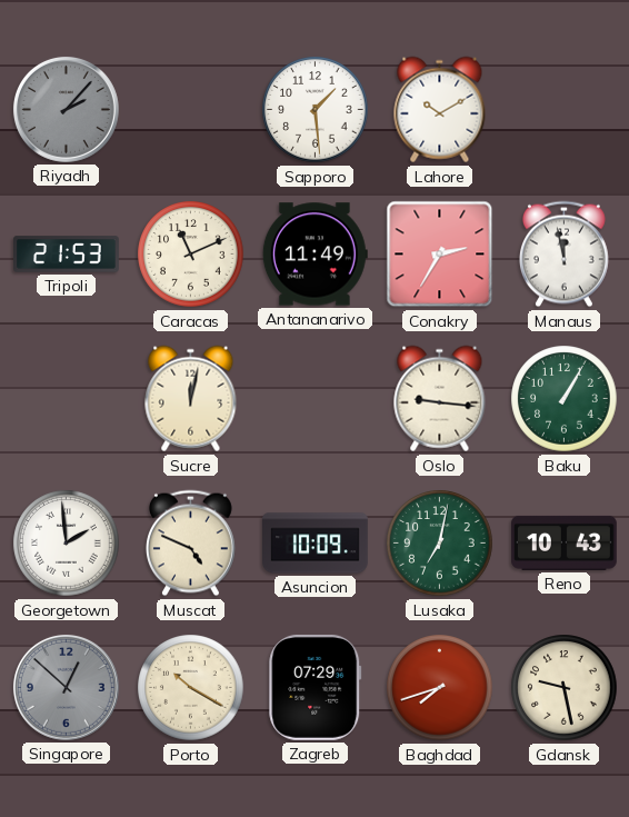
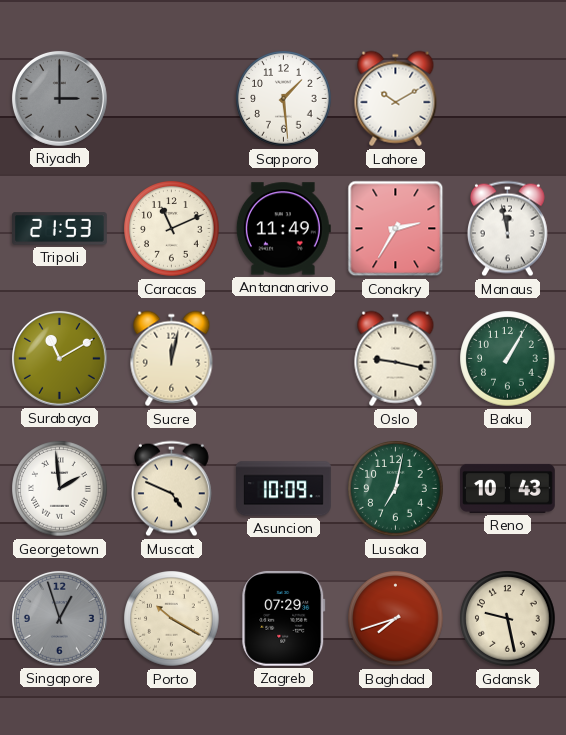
Riyadh: 2:07 -> 3:00
Surabaya: none -> 11:10
Oslo: 9:16 -> 9:17
Singapore: 12:52 -> 12:57
